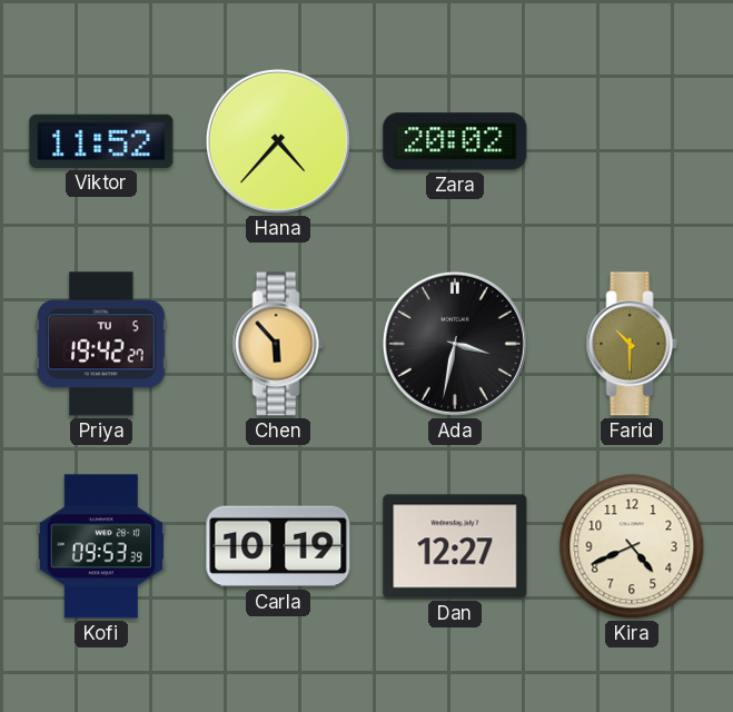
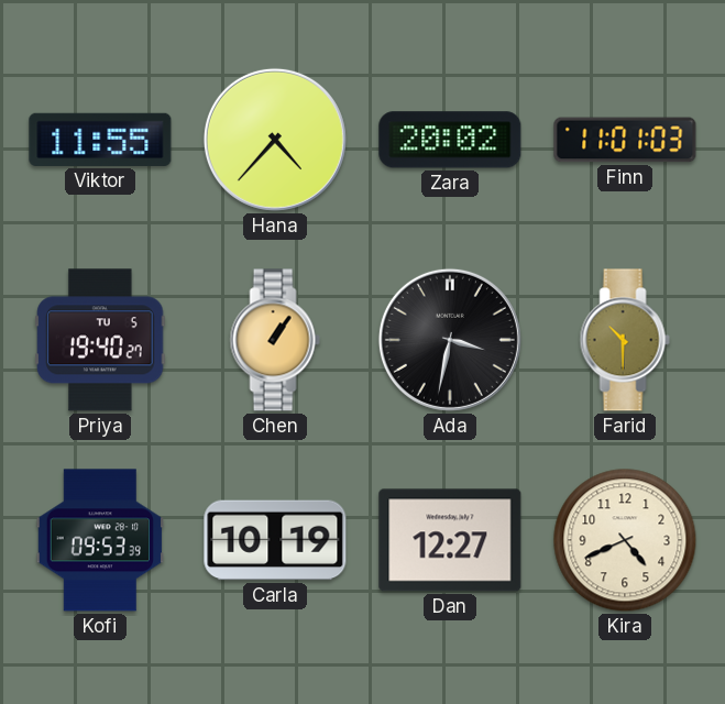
Viktor: 11:52 -> 11:55
Finn: none -> 11:01
Priya: 19:42 -> 19:40
Chen: 5:53 -> 1:06
